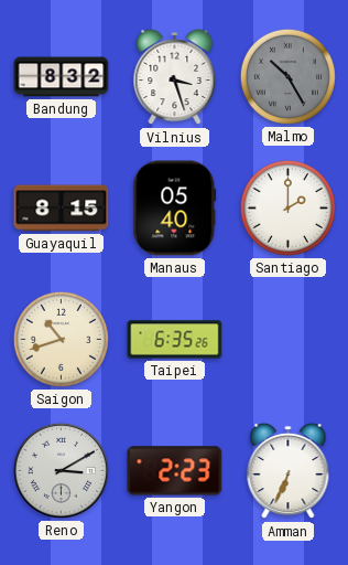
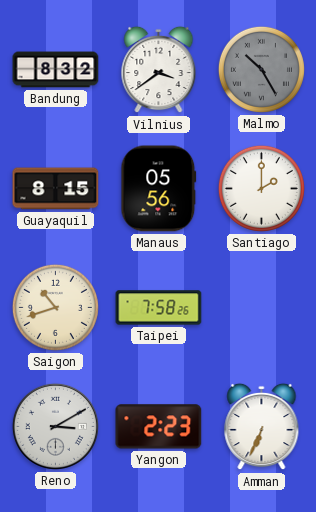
Vilnius: 3:27 -> 3:39
Manaus: 05:40 -> 05:56
Taipei: 6:35 -> 7:58
